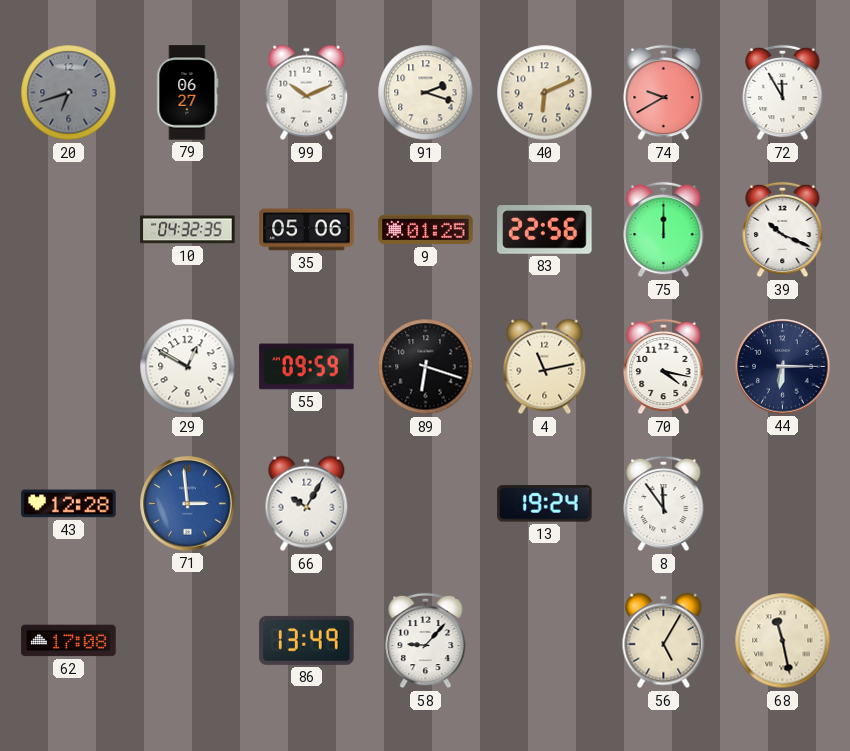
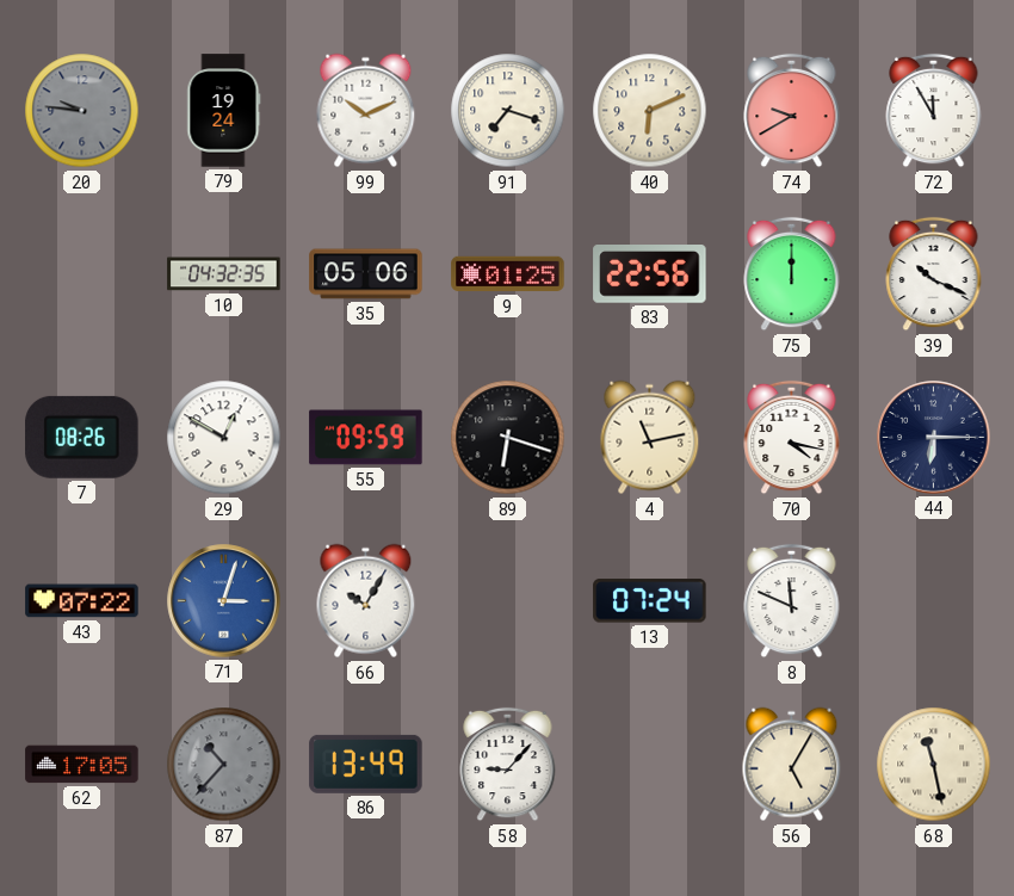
20: 6:42 -> 9:46
79: 06:27 -> 19:24
91: 2:18 -> 7:18
7: none -> 08:26
43: 12:28 -> 07:22
71: 2:59 -> 3:03
13: 19:24 -> 07:24
8: 11:54 -> 11:49
62: 17:08 -> 17:05
87: none -> 10:37
